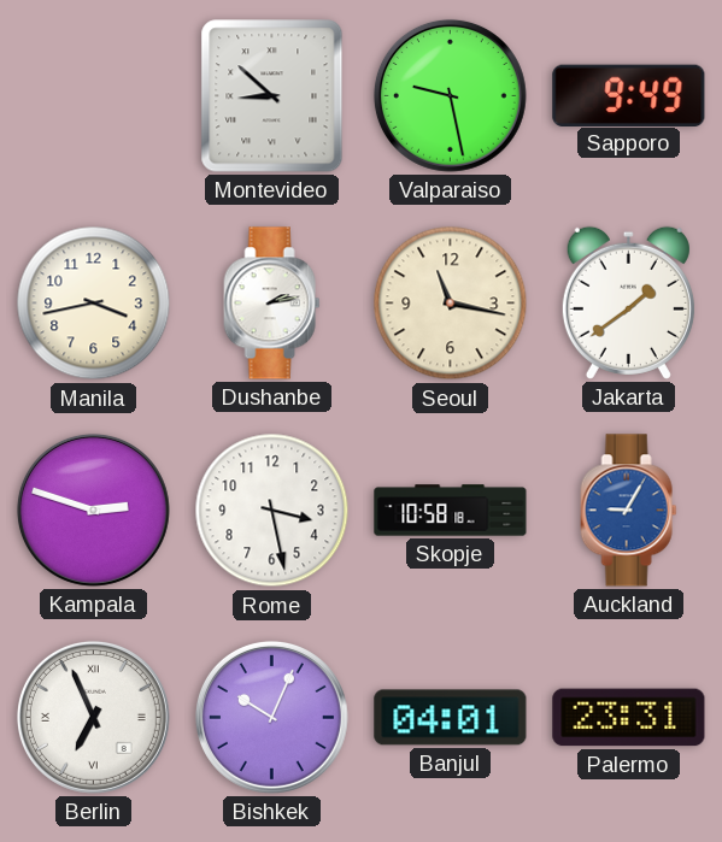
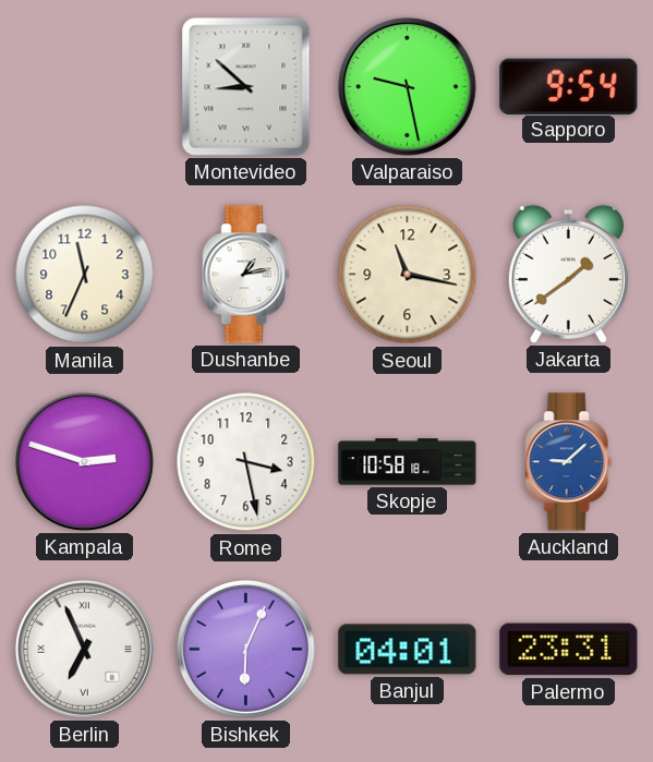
Sapporo: 9:49 -> 9:54
Manila: 3:43 -> 11:34
Dushanbe: 2:13 -> 1:13
Auckland: 9:05 -> 9:08
Bishkek: 10:04 -> 6:04
